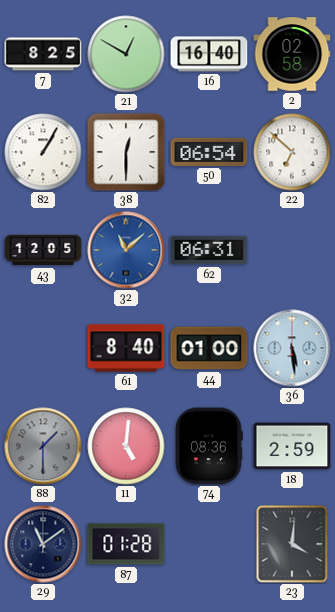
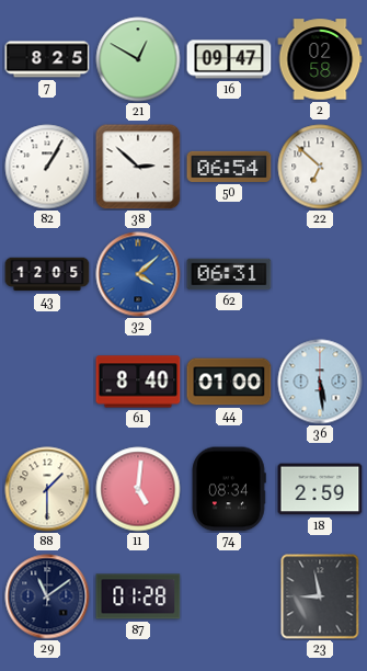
16: 16:40 -> 09:47
38: 12:30 -> 2:52
32: 11:08 -> 4:08
88 dial: grey -> cream
74: 08:36 -> 08:34
23: 4:01 -> 8:58
